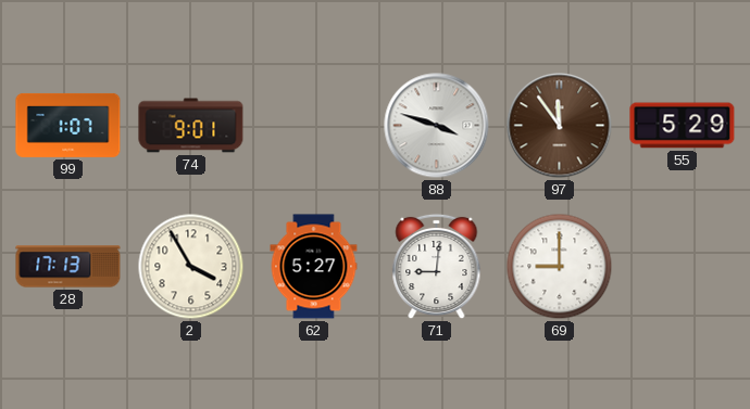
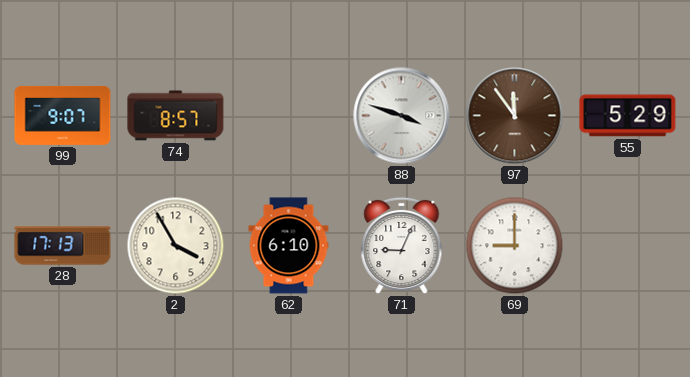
99: 1:07 -> 9:07
74: 9:01 -> 8:57
62: 5:27 -> 6:10
71: 9:01 -> 9:04
